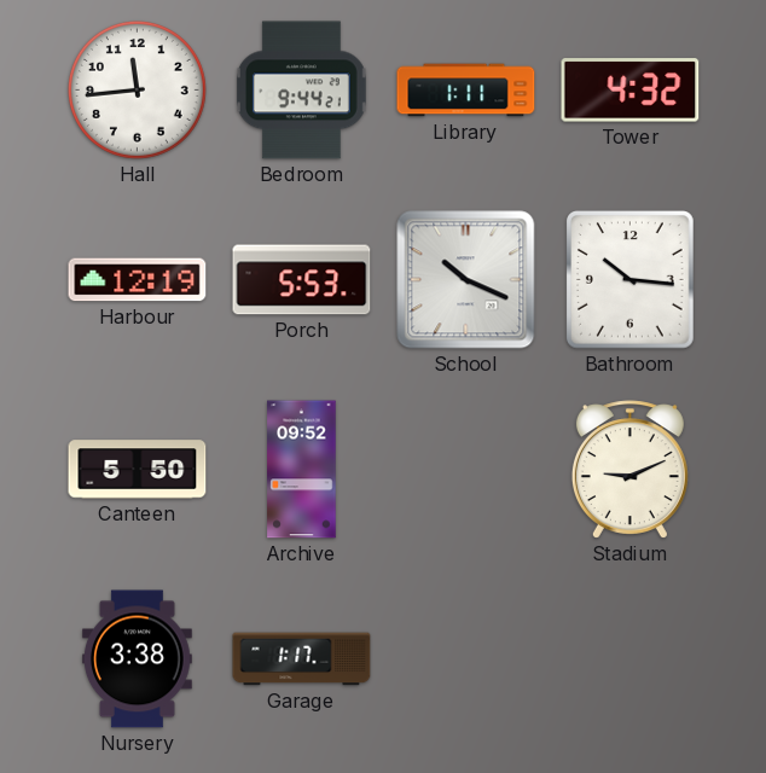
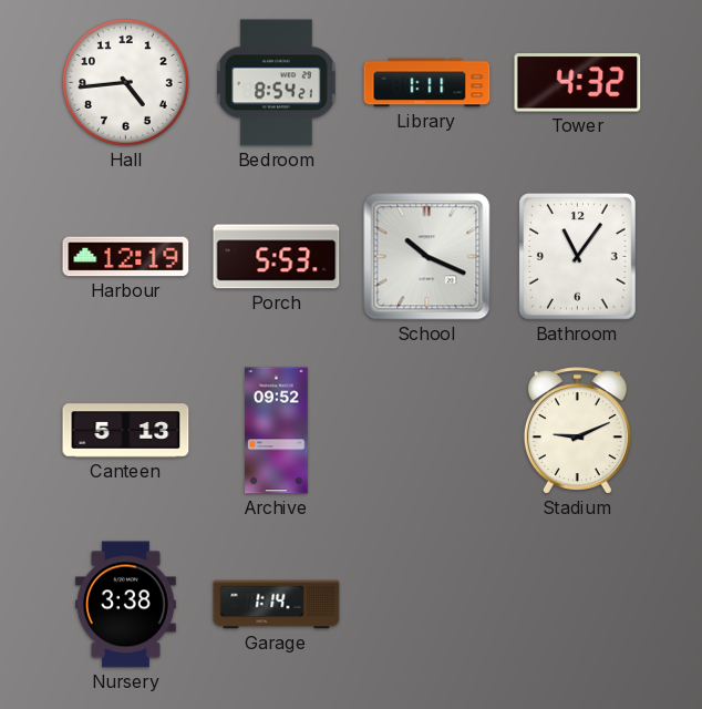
Hall: 11:44 -> 4:44
Bedroom: 9:44 -> 8:54
Bathroom: 10:16 -> 11:06
Canteen: 5:50 -> 5:13
Garage: 1:17 -> 1:14
